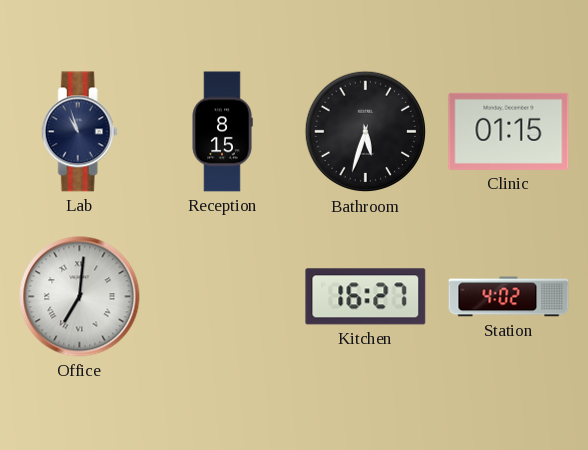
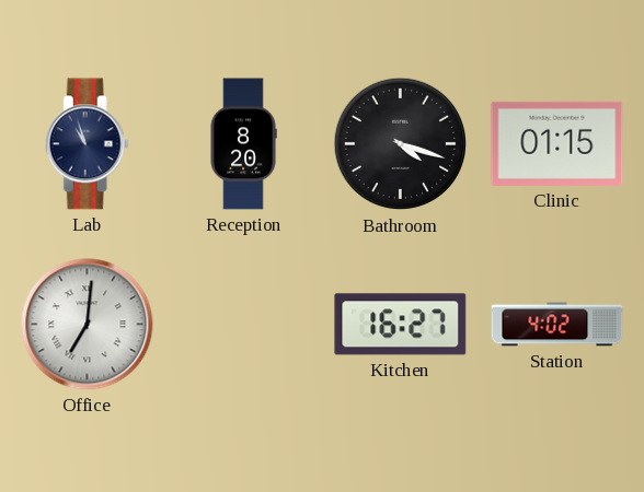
Reception: 8:15 -> 8:20
Bathroom: 5:33 -> 4:18
